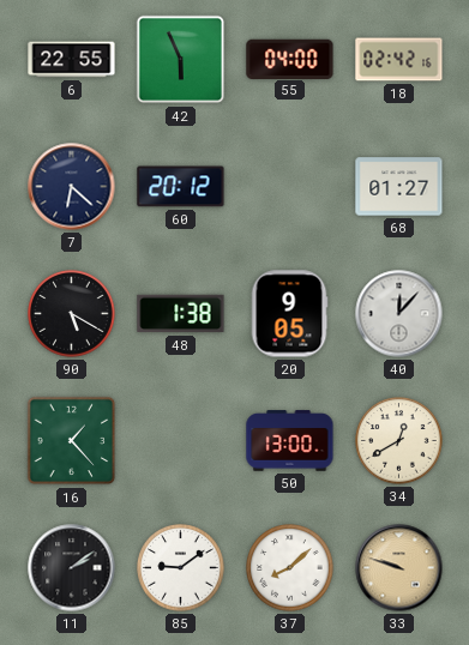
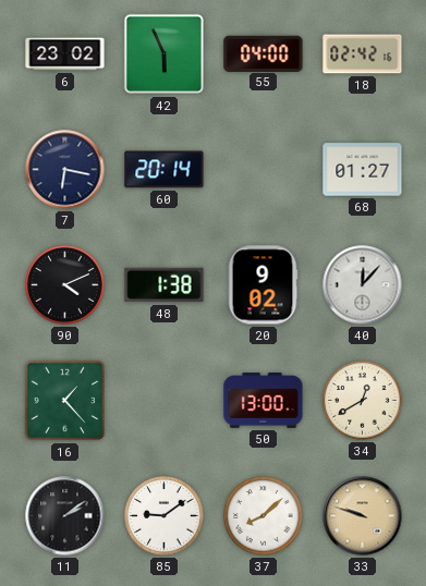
6: 22:55 -> 23:02
7: 6:22 -> 6:17
60: 20:12 -> 20:14
90: 5:20 -> 4:11
20: 9:05 -> 9:02
